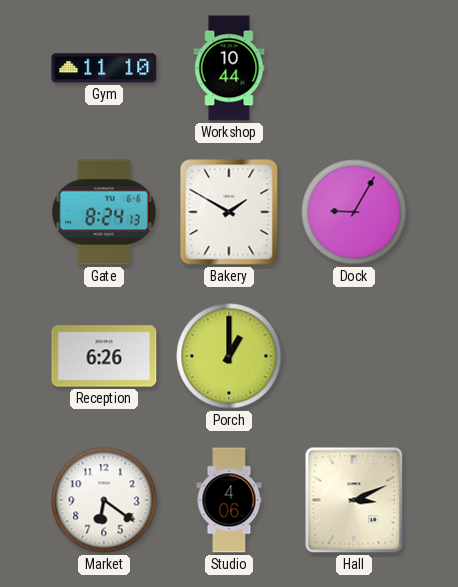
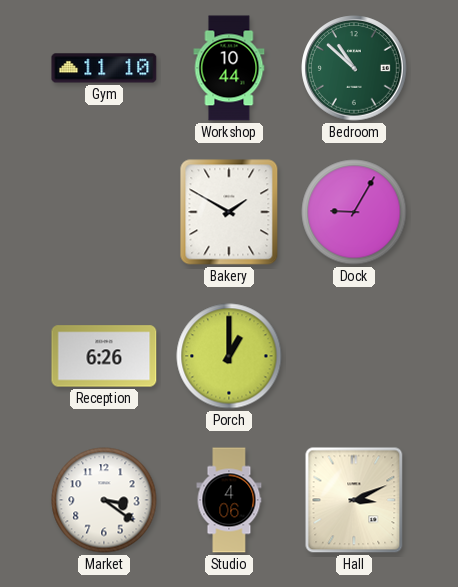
Bedroom: none -> 10:52
Gate: 8:24 -> none
Market: 6:21 -> 3:21
